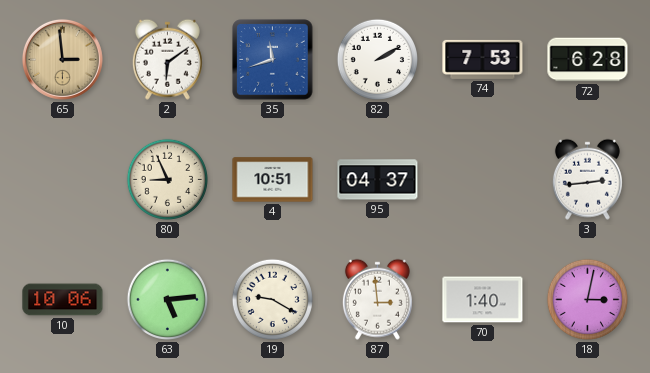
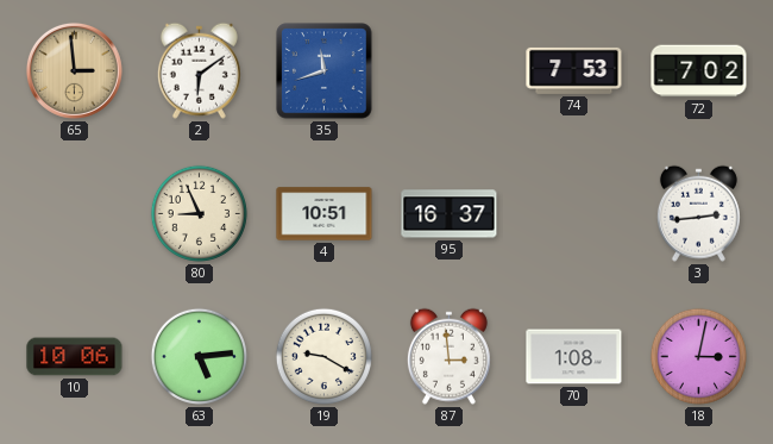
82: 2:10 -> none
72: 6:28 -> 7:02
95: 04:37 -> 16:37
70: 1:40 -> 1:08
